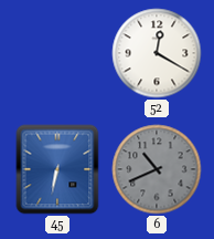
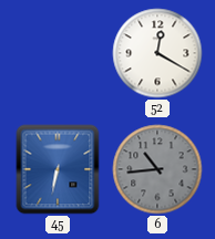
6: 10:41 -> 10:44
